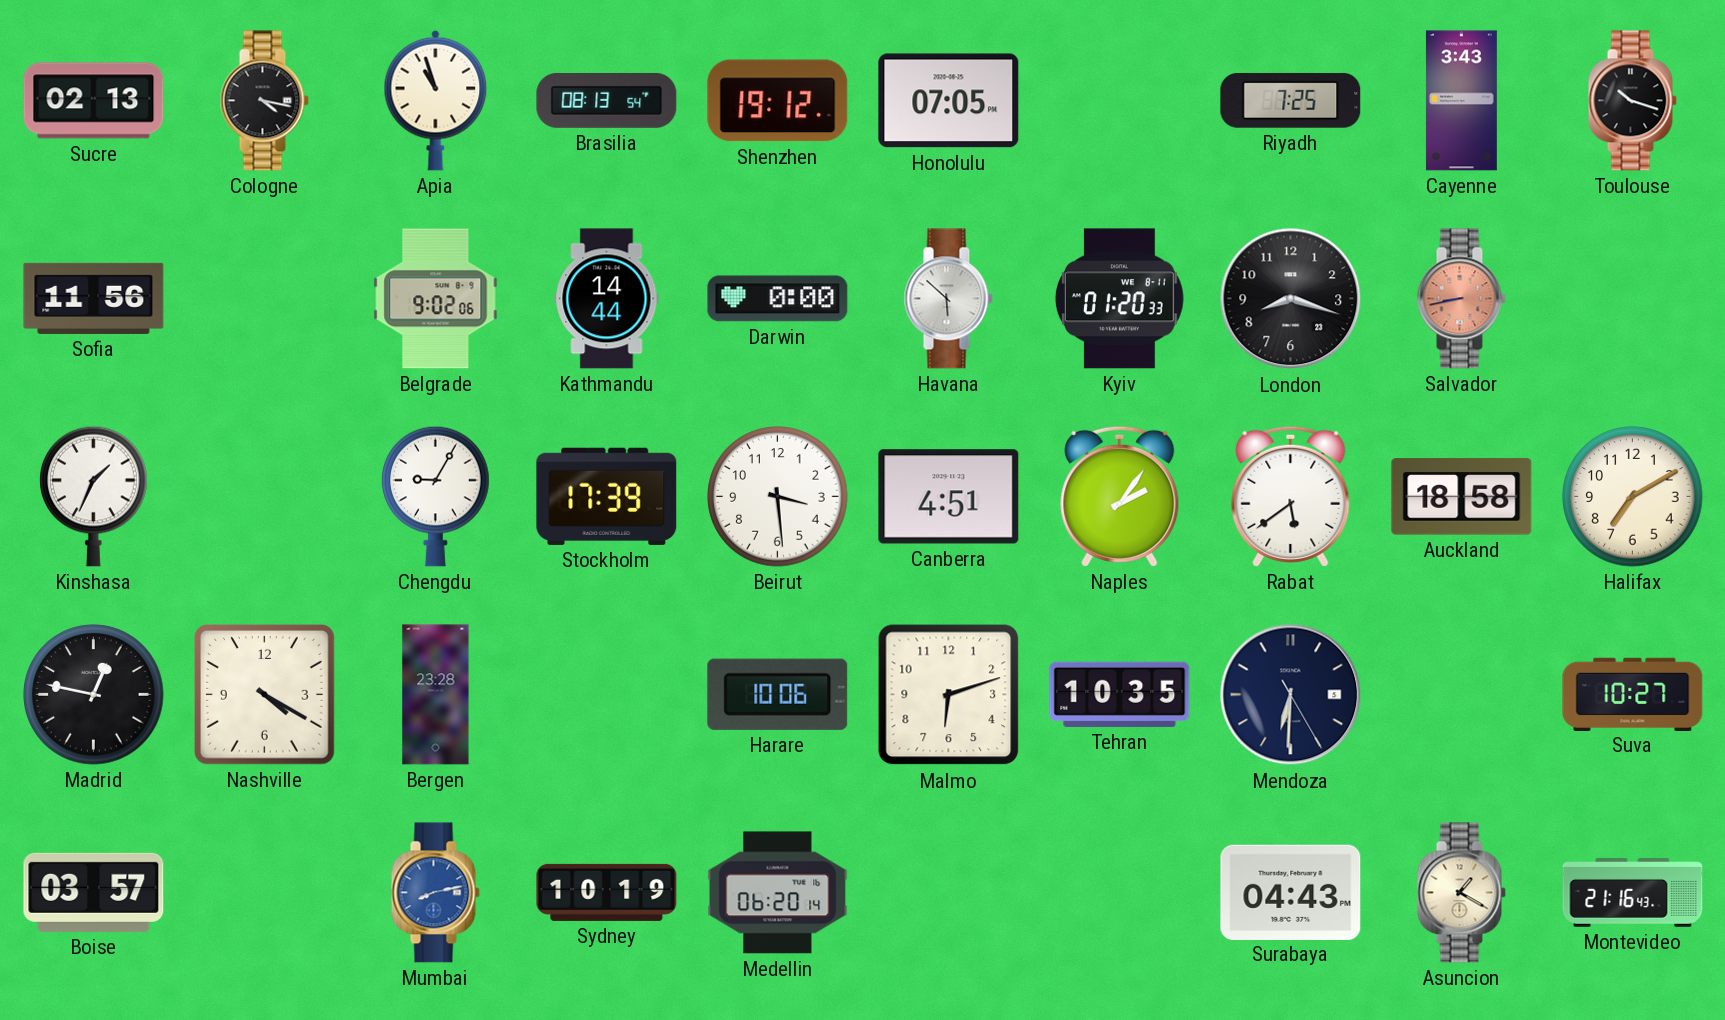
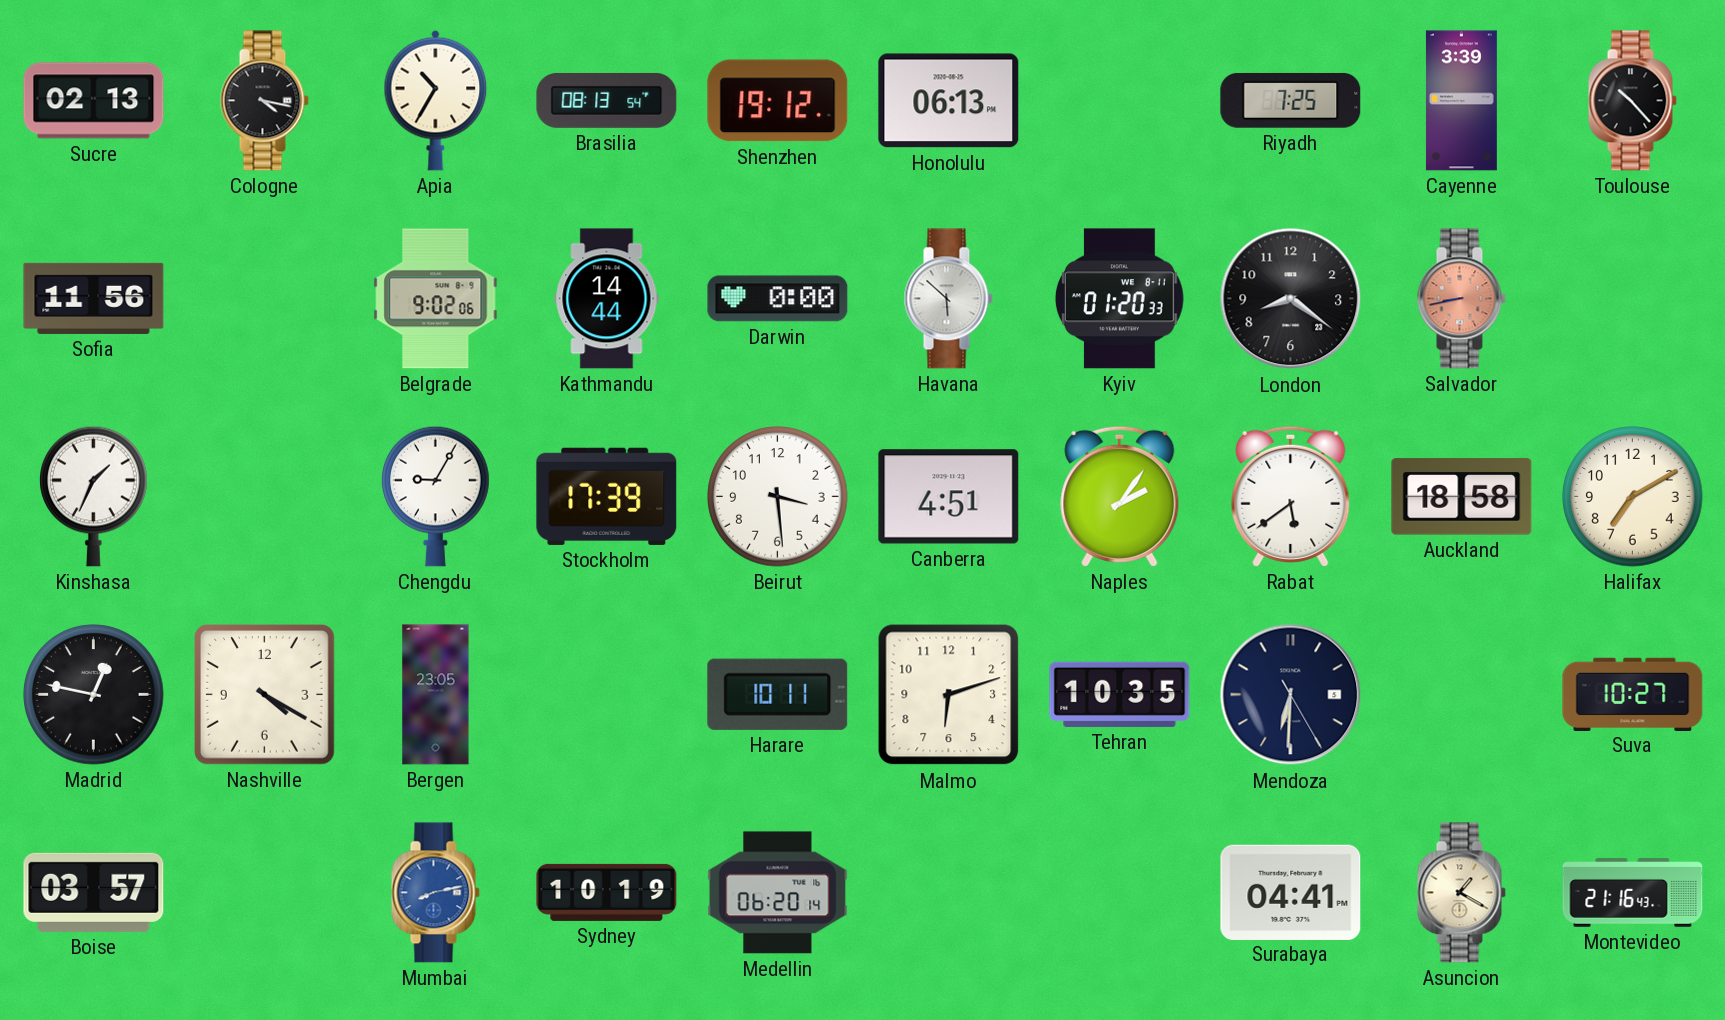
Apia: 10:57 -> 10:35
Honolulu: 07:05 -> 06:13
Cayenne: 3:43 -> 3:39
Toulouse: 10:18 -> 10:23
London: 8:18 -> 8:21
Bergen: 23:28 -> 23:05
Harare: 10:06 -> 10:11
Surabaya: 04:43 -> 04:41
